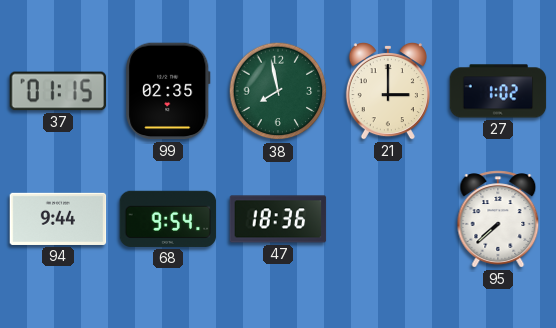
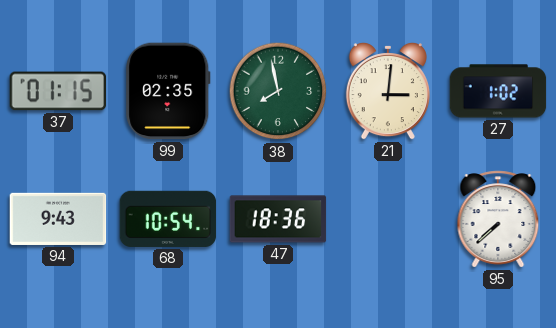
21: 3:00 -> 3:01
94: 9:44 -> 9:43
68: 9:54 -> 10:54
